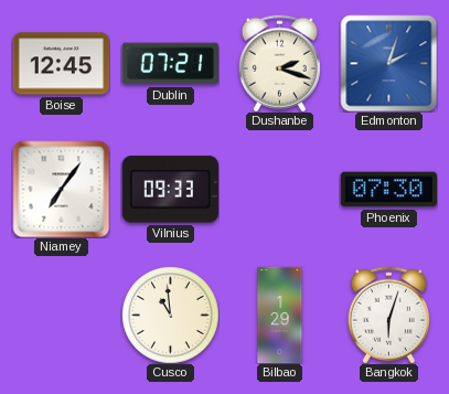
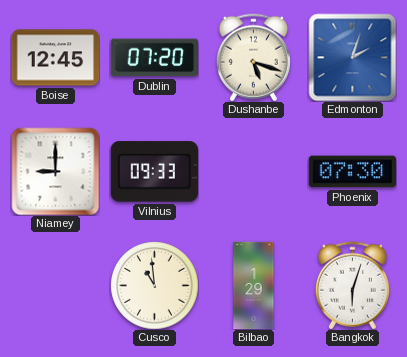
Dublin: 07:21 -> 07:20
Dushanbe: 2:18 -> 5:18
Niamey: 7:06 -> 9:00
